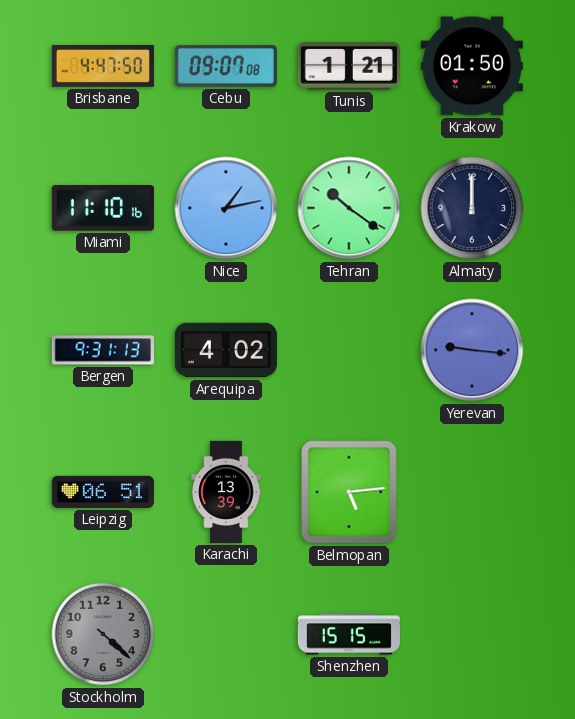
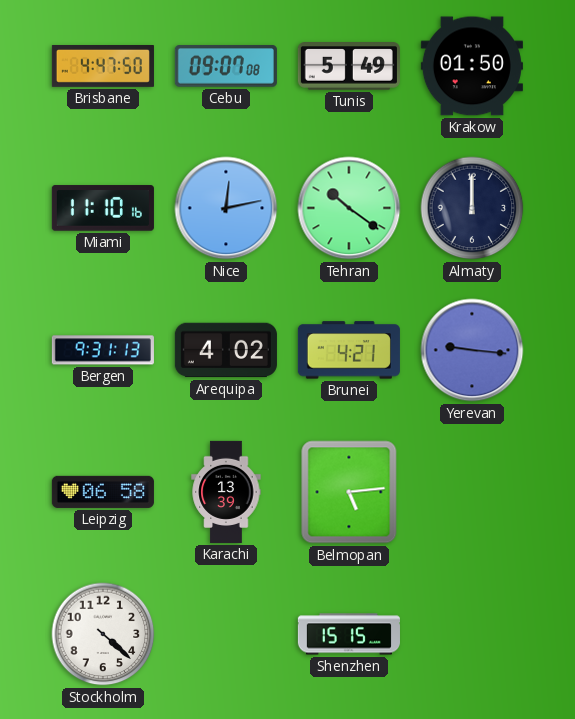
Tunis: 1:21 -> 5:49
Nice: 1:13 -> 12:13
Brunei: none -> 4:21
Leipzig: 06:51 -> 06:58
Stockholm dial: grey -> white
